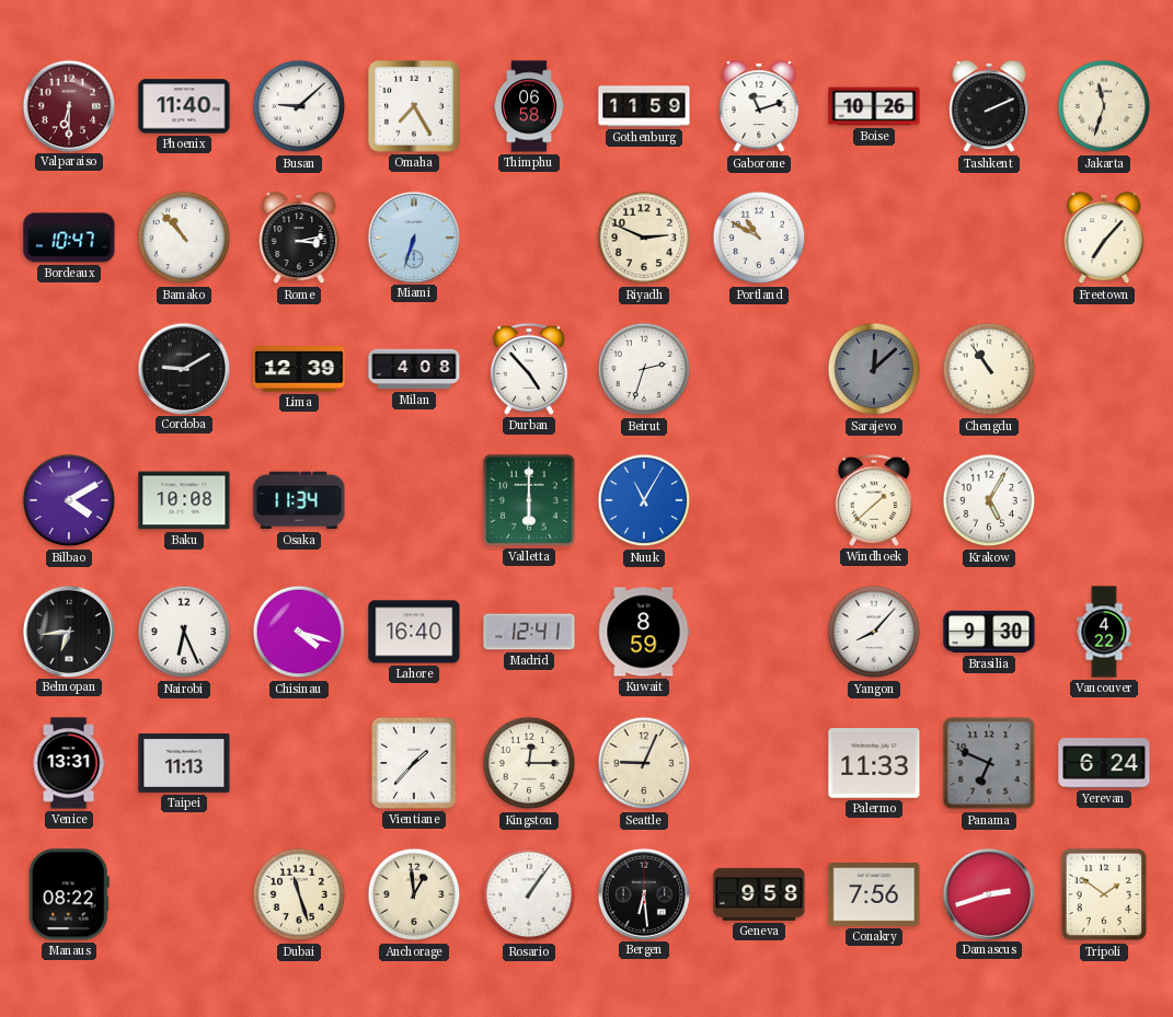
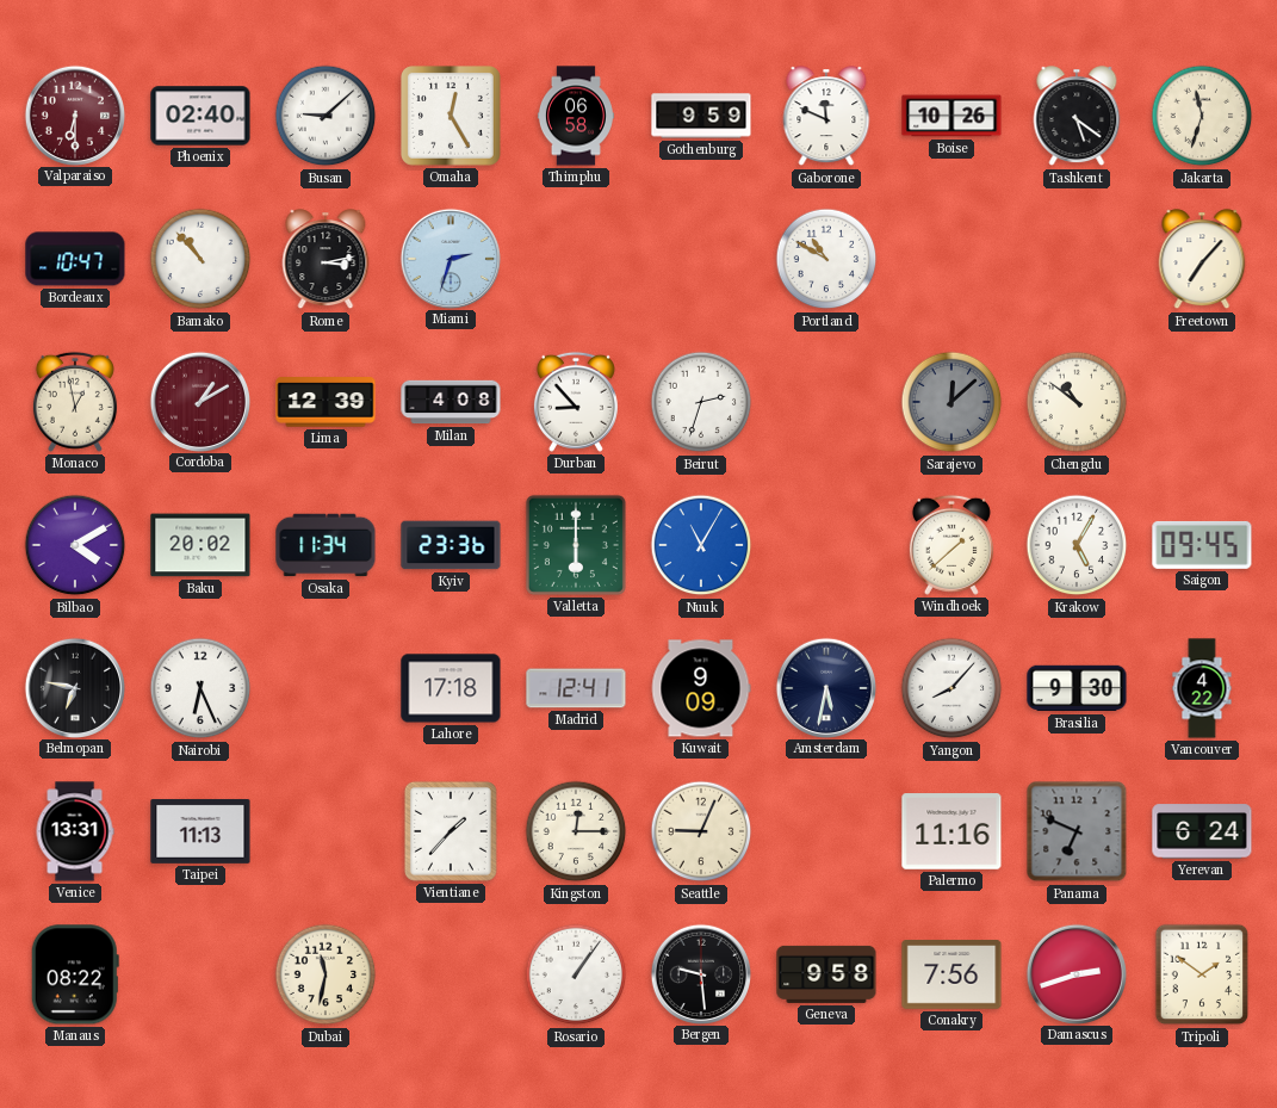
Phoenix: 11:40 -> 02:40
Omaha: 7:25 -> 12:25
Gothenburg: 11:59 -> 9:59
Gaborone: 11:12 -> 11:49
Tashkent: 2:11 -> 5:21
Miami: 6:33 -> 2:33
Riyadh: 2:49 -> none
Monaco: none -> 12:58
Cordoba: 9:10 -> 1:10
Cordoba dial: black -> burgundy
Durban: 4:53 -> 8:53
Chengdu: 10:54 -> 10:51
Baku: 10:08 -> 20:02
Kyiv: none -> 23:36
Saigon: none -> 09:45
Belmopan: 6:44 -> 6:47
Chisinau: 4:18 -> none
Lahore: 16:40 -> 17:18
Kuwait: 8:59 -> 9:09
Amsterdam: none -> 5:32
Palermo: 11:33 -> 11:16
Dubai: 11:27 -> 11:32
Anchorage: 12:59 -> none
Bergen: 6:29 -> 9:29
